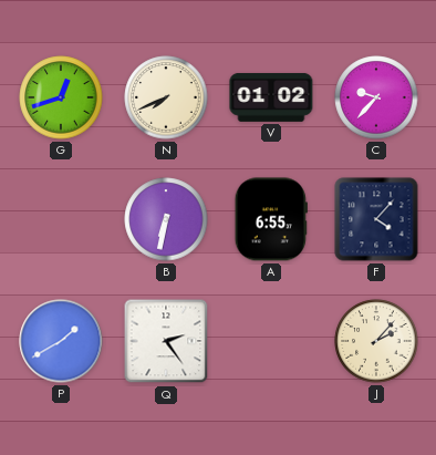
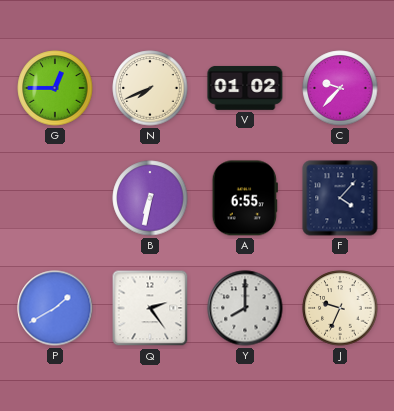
G: 12:42 -> 12:45
Y: none -> 8:00
J: 2:07 -> 9:34
